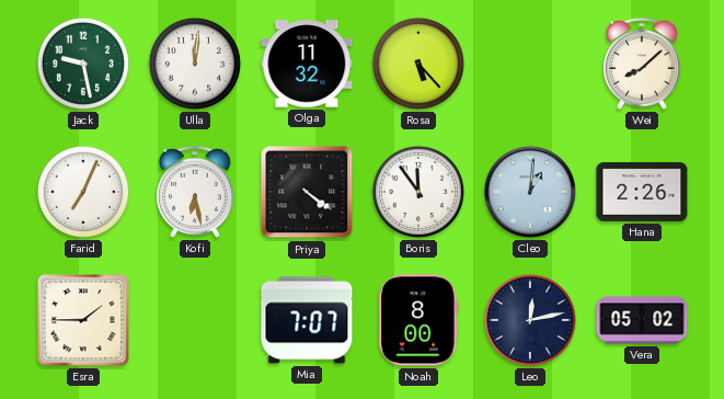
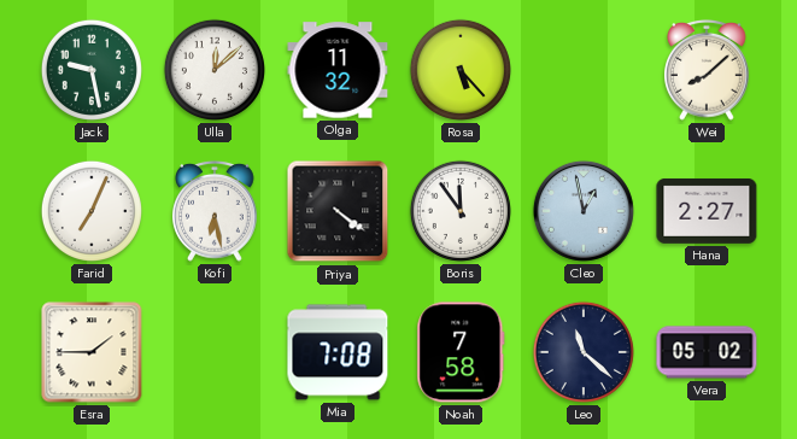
Ulla: 12:01 -> 12:08
Cleo: 1:01 -> 12:58
Hana: 2:26 -> 2:27
Mia: 7:07 -> 7:08
Noah: 8:00 -> 7:58
Leo: 12:13 -> 11:22
